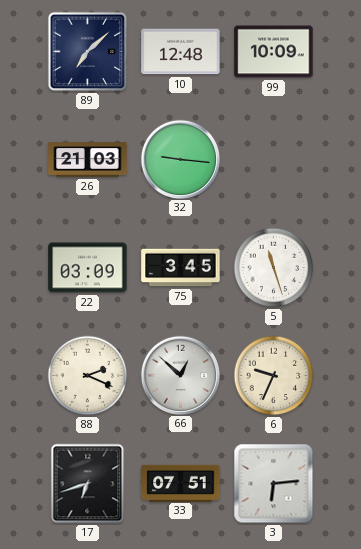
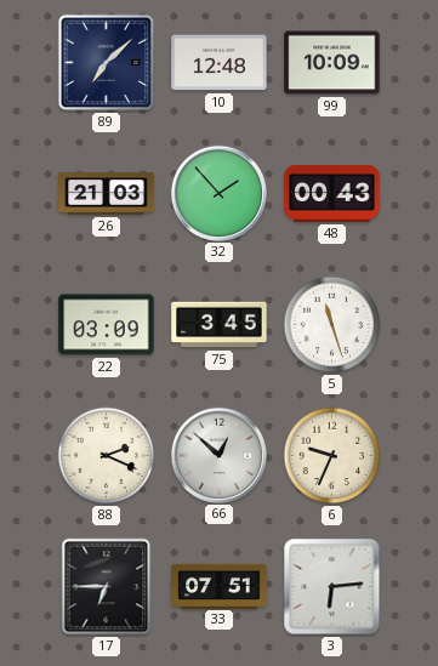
32: 9:16 -> 1:53
48: none -> 00:43
17: 6:42 -> 6:45
